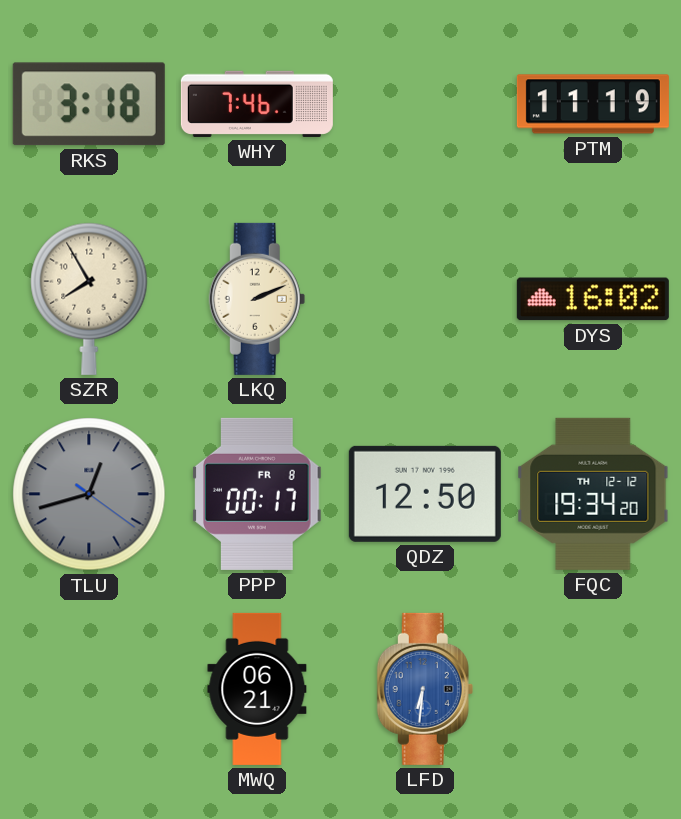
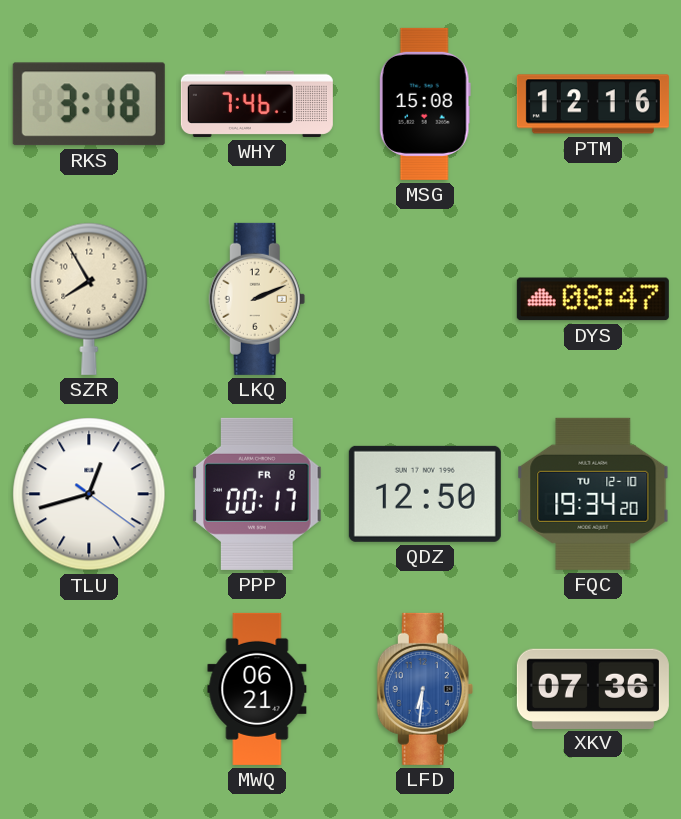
MSG: none -> 15:08
PTM: 11:19 -> 12:16
DYS: 16:02 -> 08:47
TLU dial: grey -> white
FQC date: TH 12-12 -> TU 12-10
XKV: none -> 07:36
